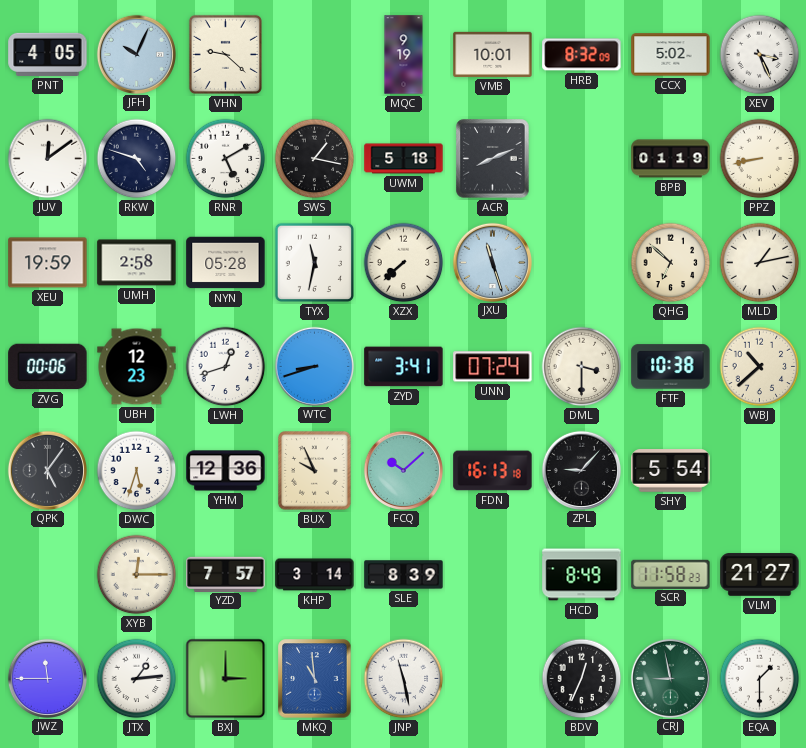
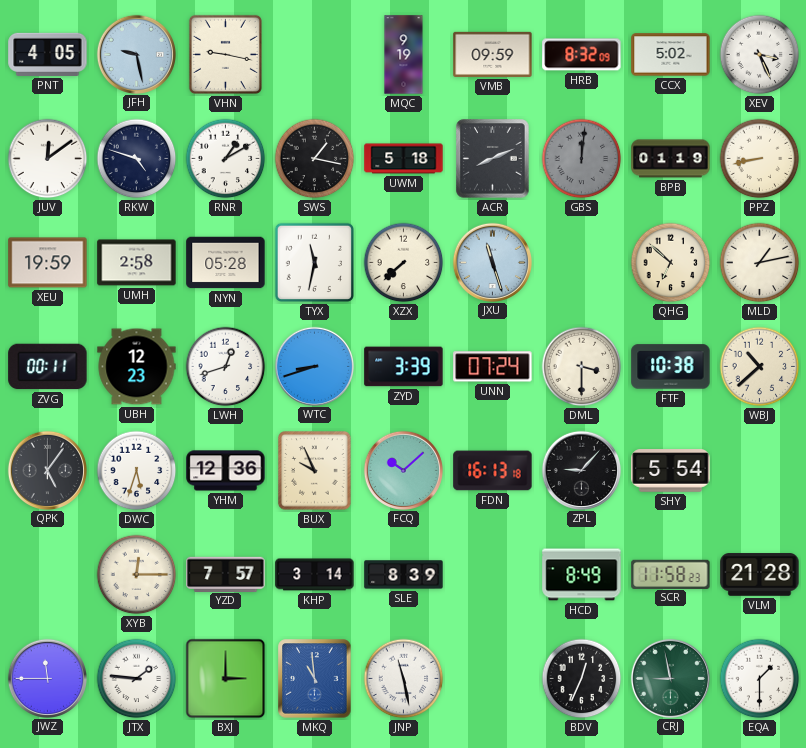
JFH: 10:04 -> 9:28
VHN: 9:22 -> 9:17
VMB: 10:01 -> 09:59
RNR: 5:10 -> 1:10
GBS: none -> 12:01
ZVG: 00:06 -> 00:11
ZYD: 3:41 -> 3:39
VLM: 21:27 -> 21:28
JTX: 1:14 -> 1:46
